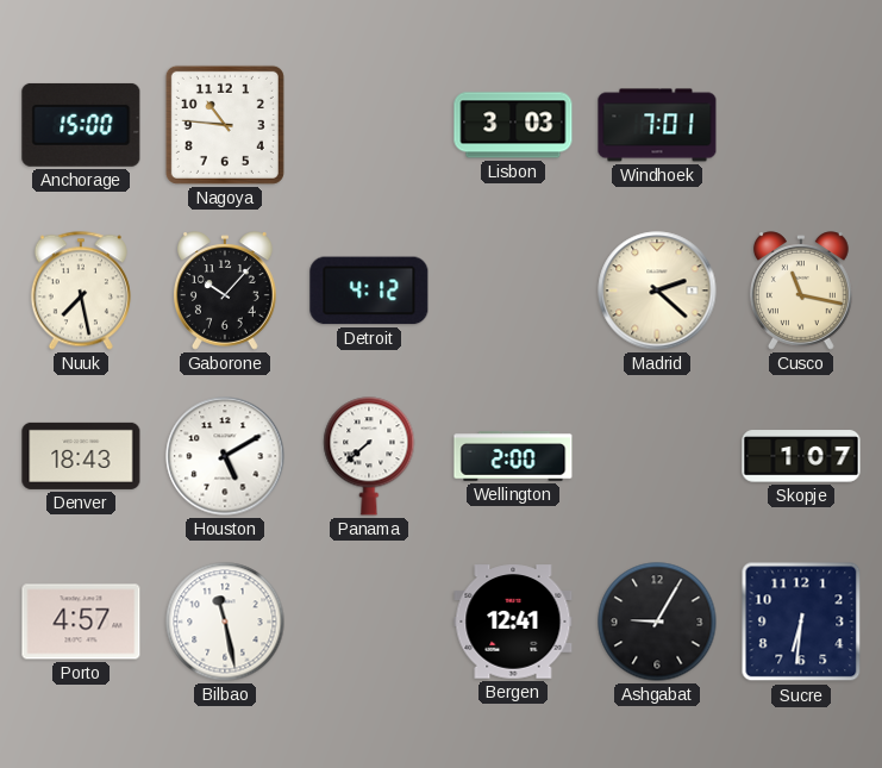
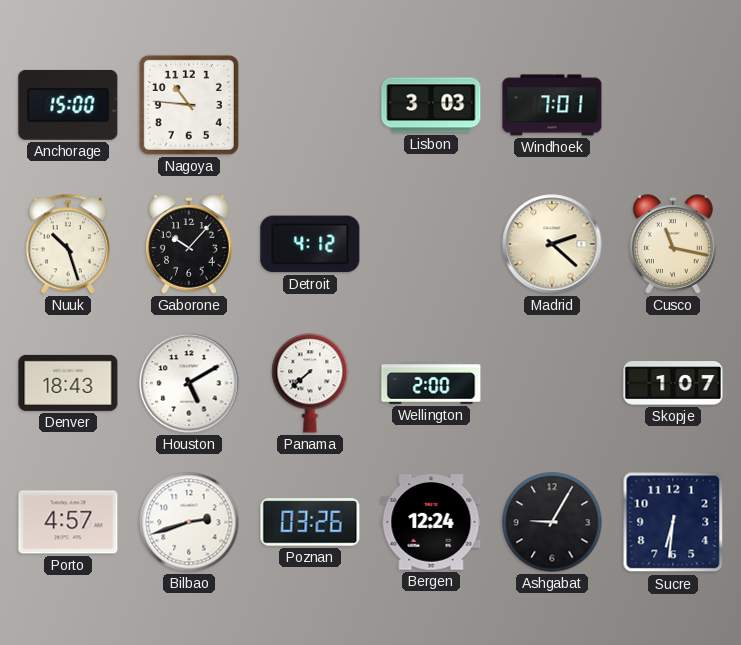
Nuuk: 7:28 -> 10:27
Bilbao: 11:28 -> 2:42
Poznan: none -> 03:26
Bergen: 12:41 -> 12:24
